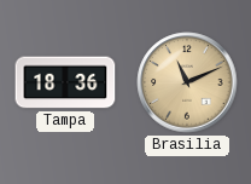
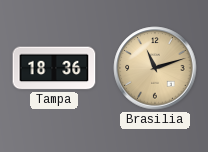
Brasilia: 11:11 -> 11:12
